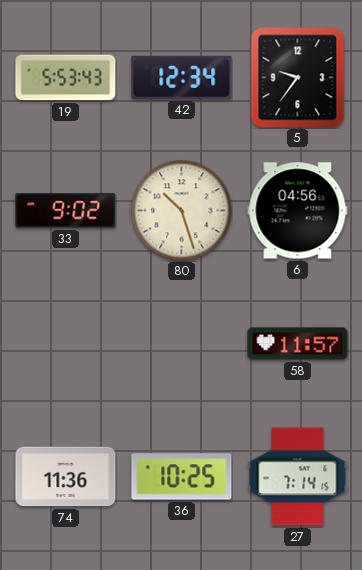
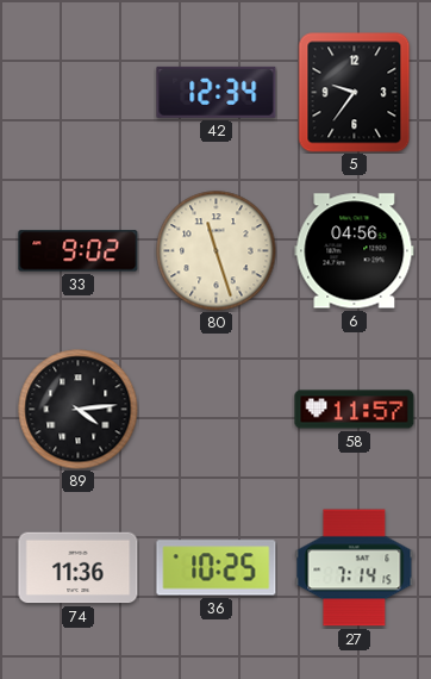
19: 5:53 -> none
80: 10:27 -> 11:27
89: none -> 4:14
